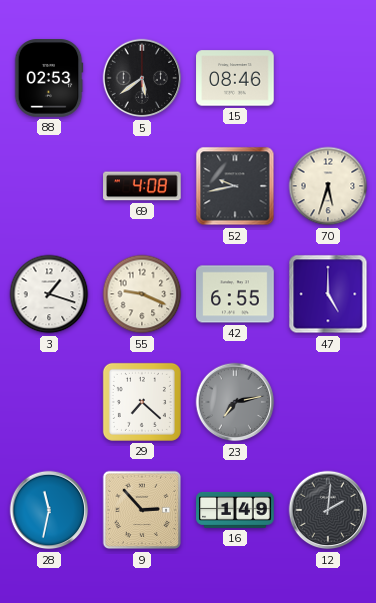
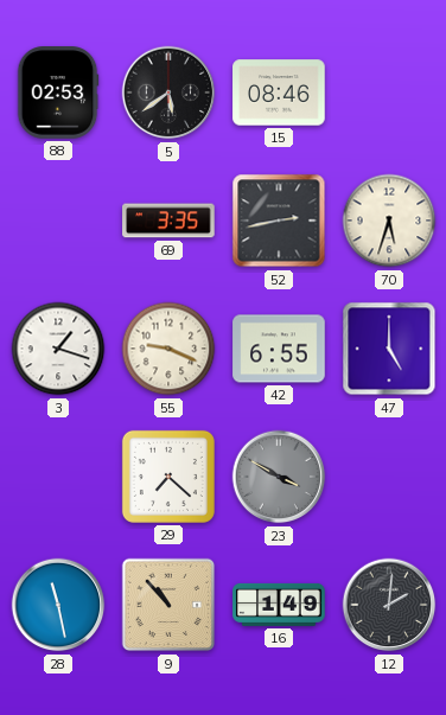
69: 4:08 -> 3:35
52: 9:43 -> 2:43
23: 7:13 -> 3:50
28: 11:32 -> 11:28
9: 2:53 -> 10:53
